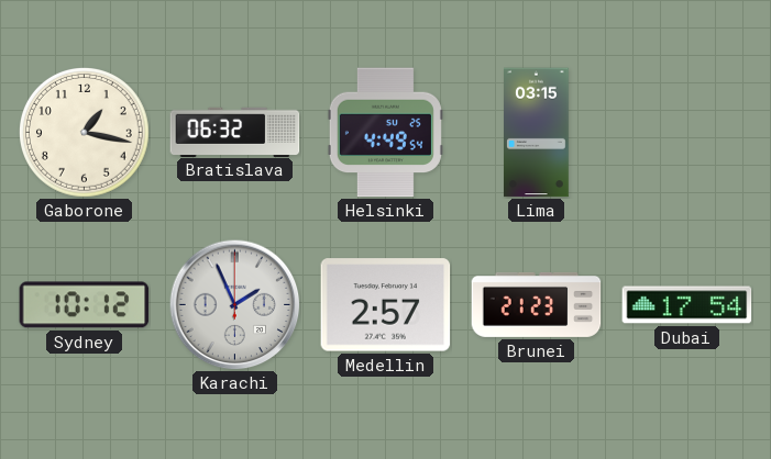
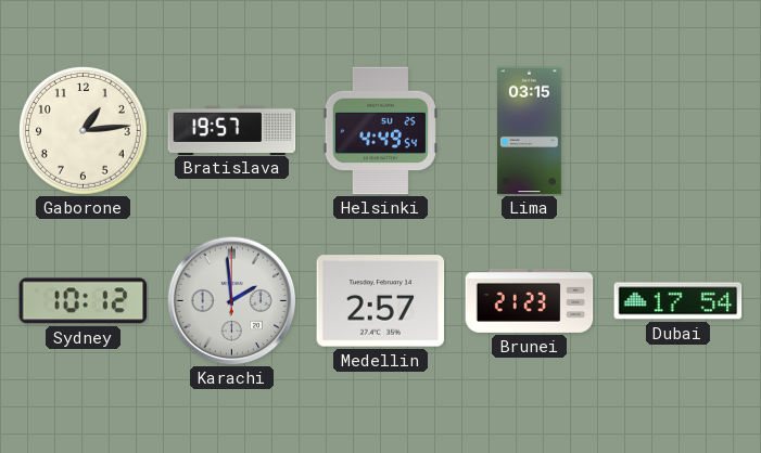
Gaborone: 1:17 -> 1:14
Bratislava: 06:32 -> 19:57
Karachi: 1:56 -> 1:59
